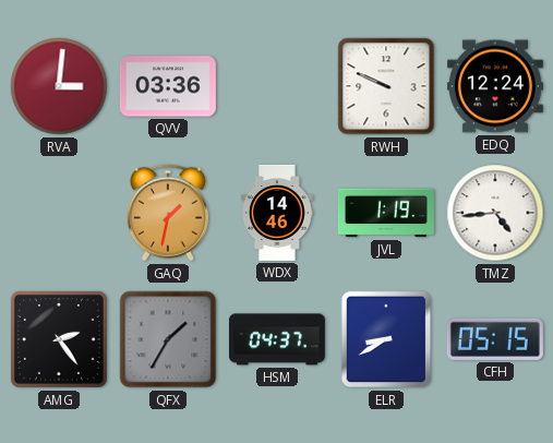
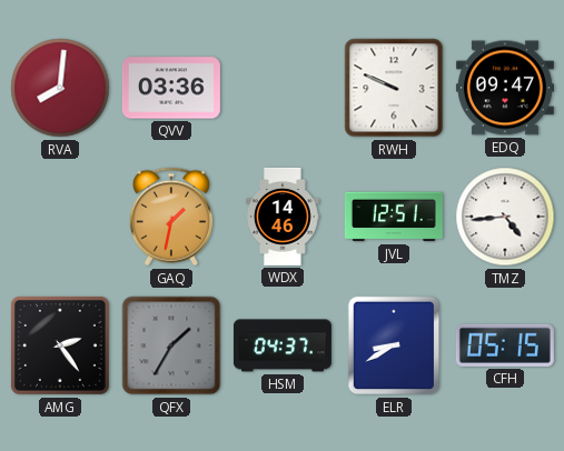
RVA: 3:01 -> 8:01
EDQ: 12:24 -> 09:47
JVL: 1:19 -> 12:51
